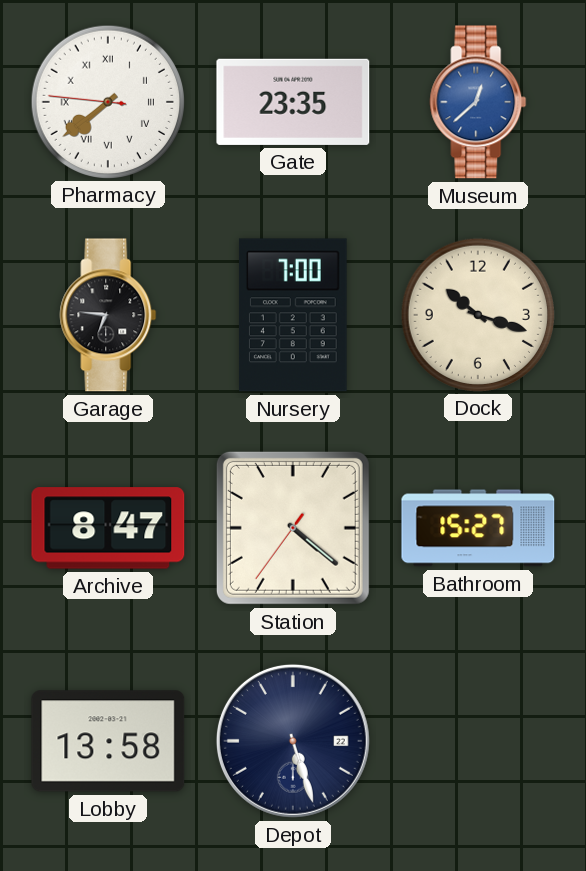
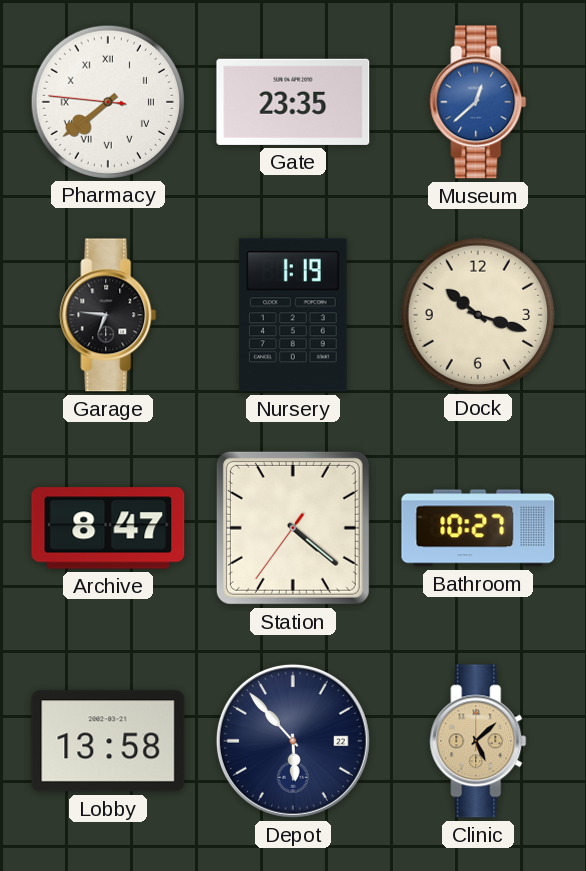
Nursery: 7:00 -> 1:19
Bathroom: 15:27 -> 10:27
Depot: 5:27 -> 5:53
Clinic: none -> 5:08
